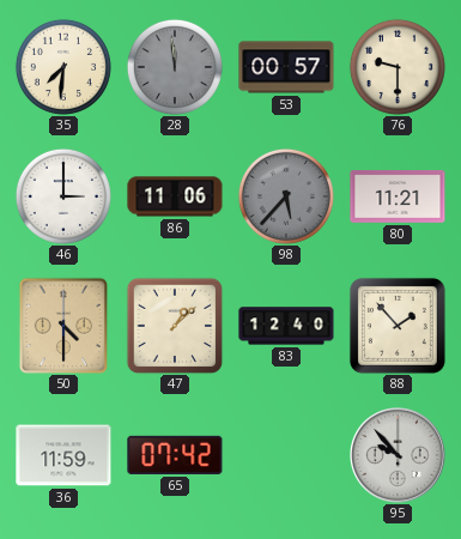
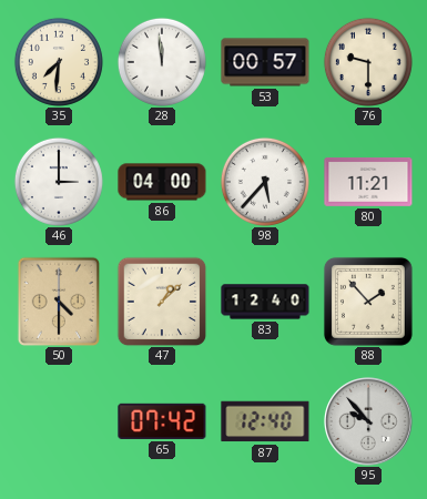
28 dial: grey -> white
86: 11:06 -> 04:00
98 dial: grey -> white
36: 11:59 -> none
87: none -> 12:40
